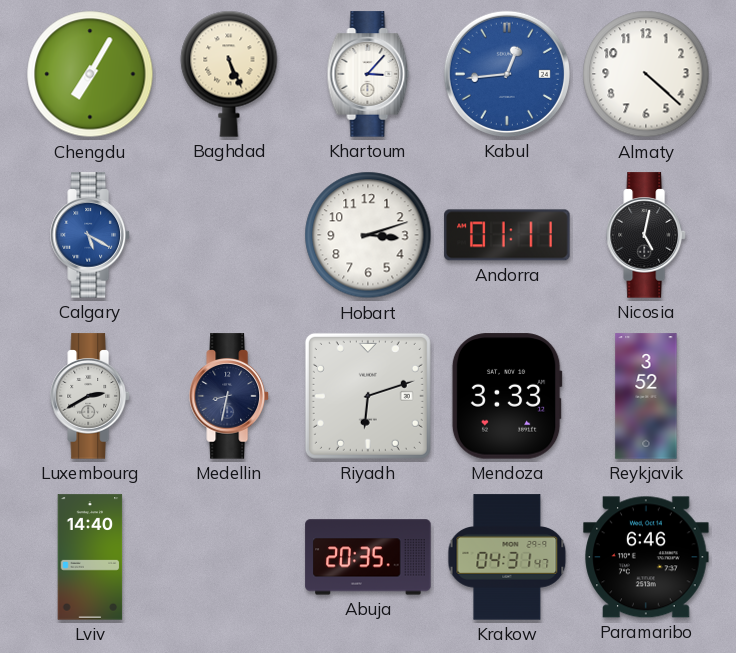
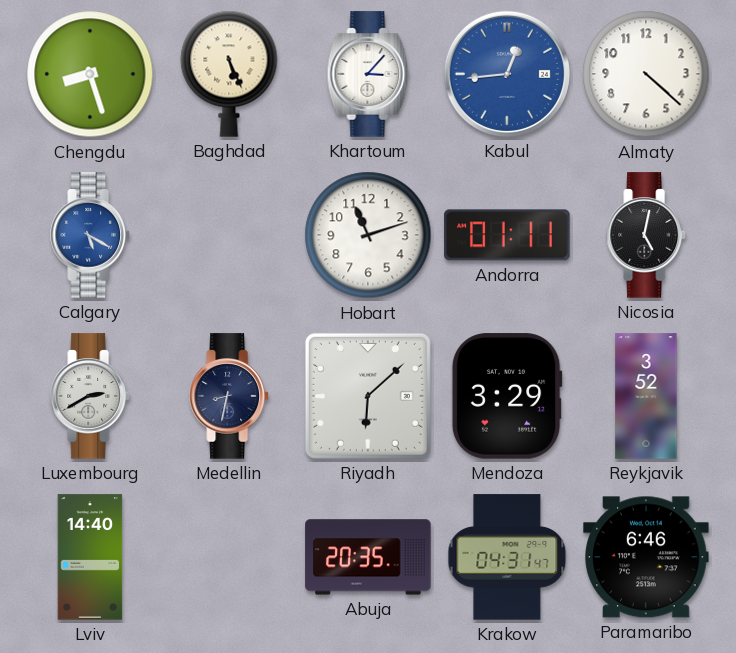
Chengdu: 7:05 -> 8:27
Hobart: 3:12 -> 11:12
Riyadh: 6:12 -> 6:08
Mendoza: 3:33 -> 3:29
